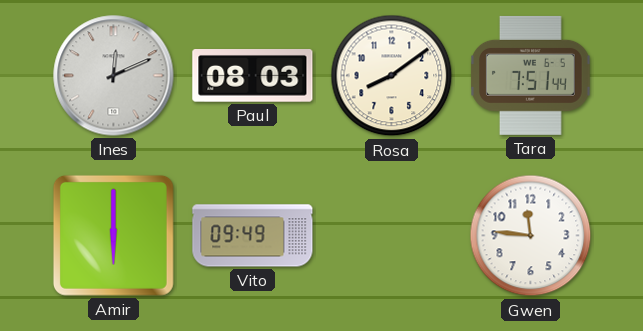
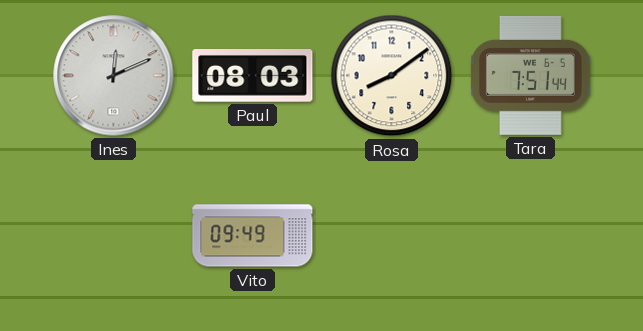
Amir: 6:00 -> none
Gwen: 11:46 -> none
